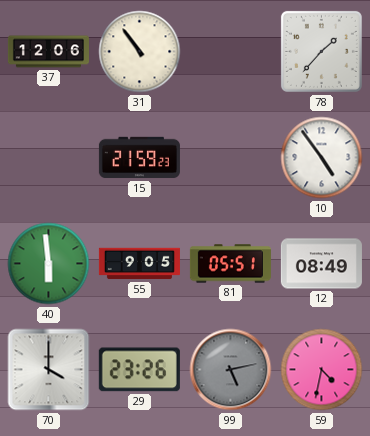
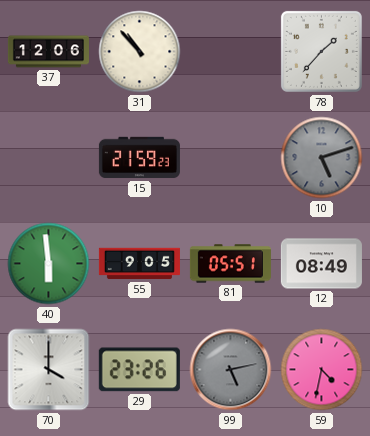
31: 10:54 -> 10:53
10: 4:54 -> 5:12
10 dial: white -> grey
